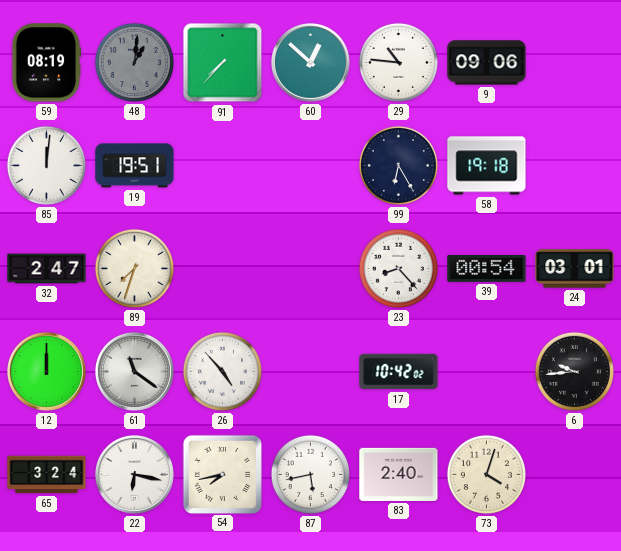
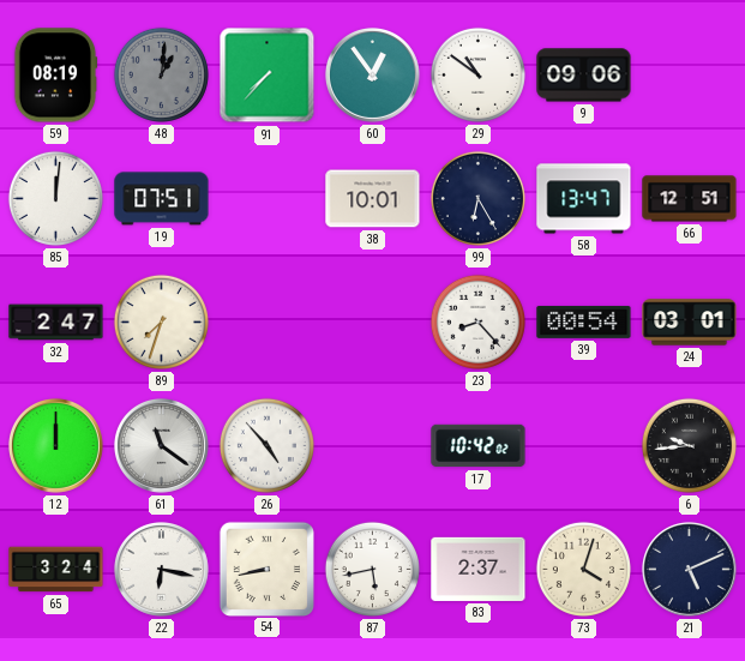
60: 12:52 -> 12:54
29: 10:46 -> 10:51
19: 19:51 -> 07:51
38: none -> 10:01
58: 19:18 -> 13:47
66: none -> 12:51
54: 7:43 -> 8:43
83: 2:40 -> 2:37
21: none -> 5:11
